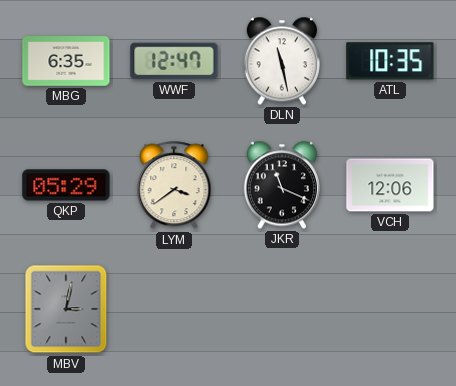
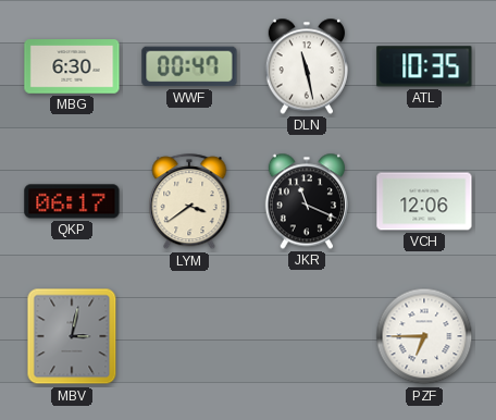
MBG: 6:35 -> 6:30
WWF: 12:47 -> 00:47
QKP: 05:29 -> 06:17
PZF: none -> 6:45
